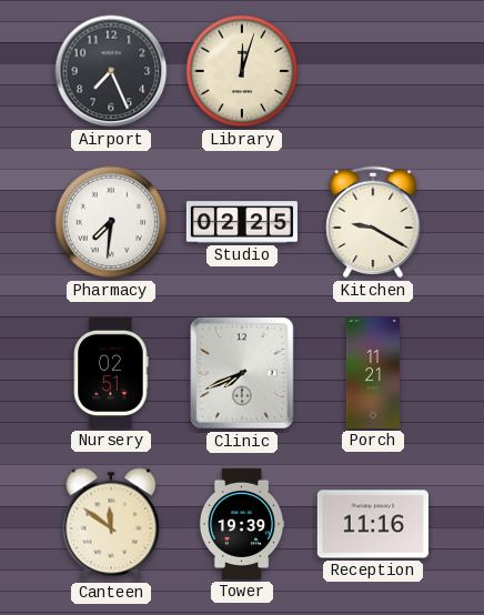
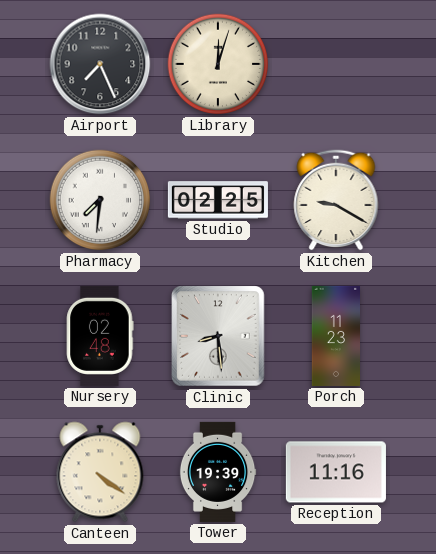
Nursery: 02:51 -> 02:48
Clinic: 7:41 -> 8:29
Porch: 11:21 -> 11:23
Canteen: 11:51 -> 4:21
